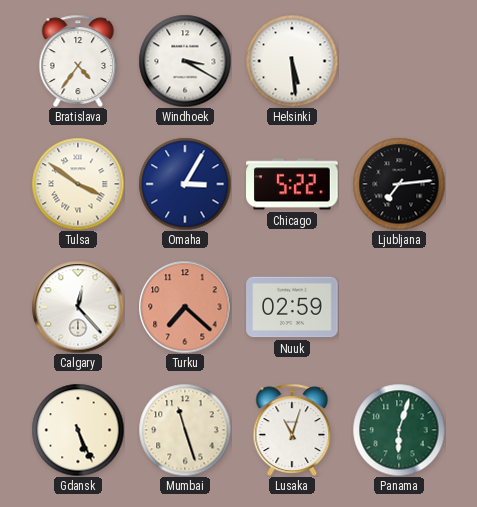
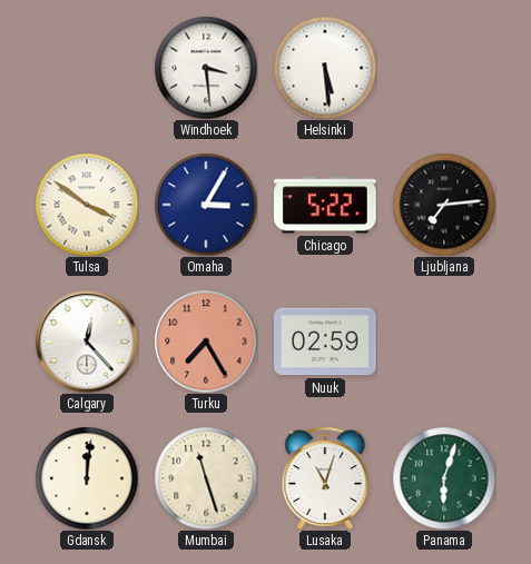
Bratislava: 4:36 -> none
Windhoek: 3:20 -> 3:29
Turku: 7:22 -> 7:25
Gdansk: 5:26 -> 12:01
